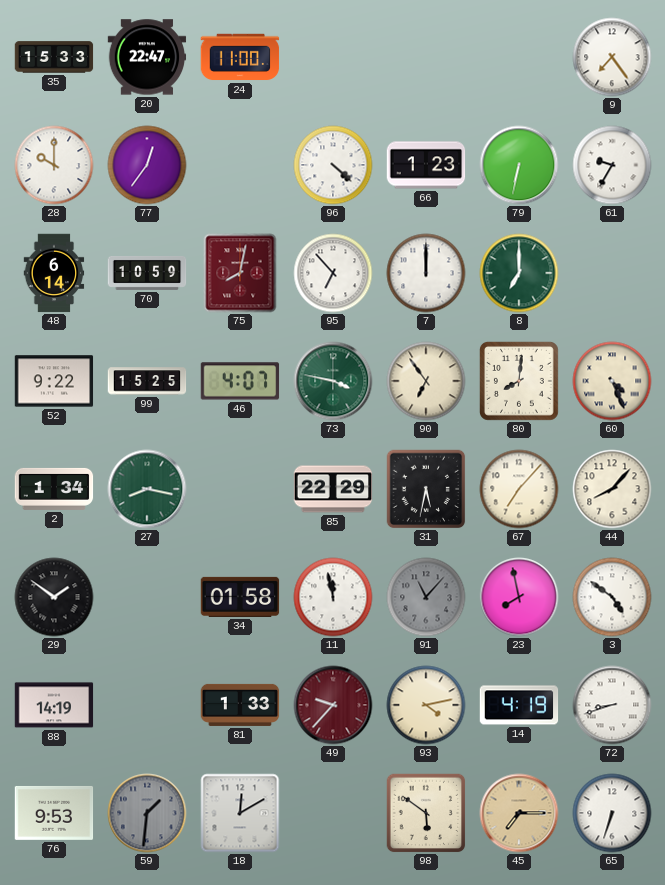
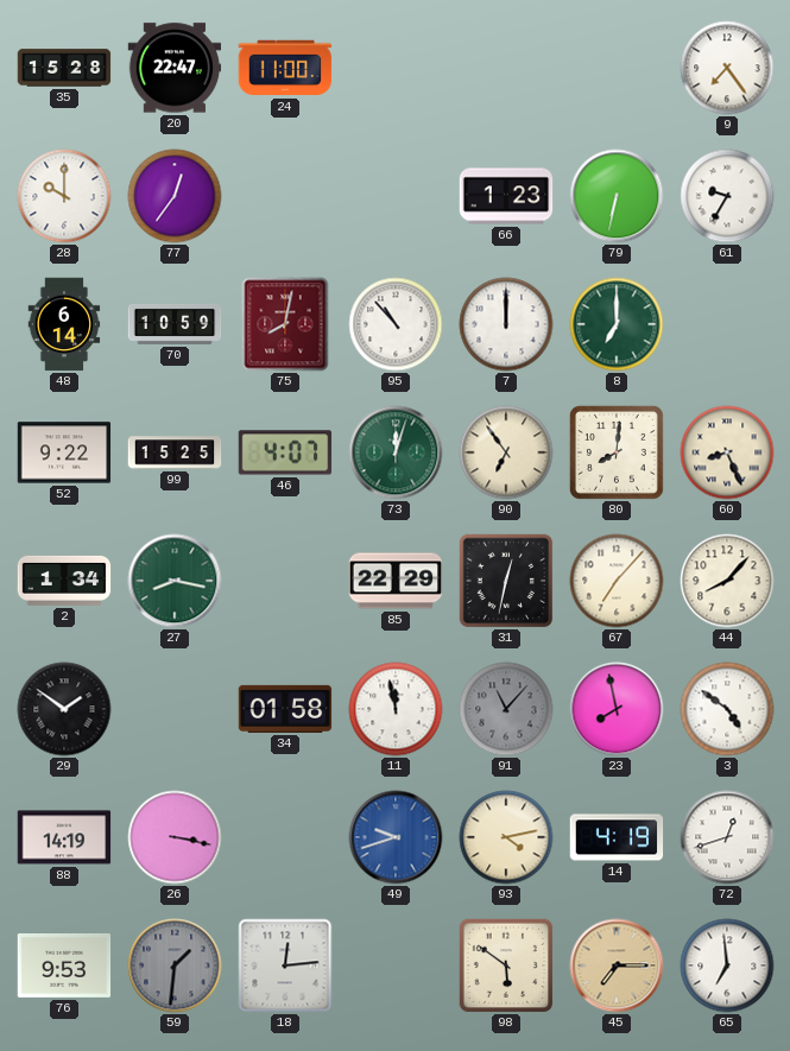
35: 15:33 -> 15:28
96: 4:22 -> none
95: 6:53 -> 10:53
73: 3:47 -> 12:03
60: 4:26 -> 8:26
31: 5:32 -> 12:32
26: none -> 3:17
81: 1:33 -> none
49: 9:37 -> 9:42
49 dial: burgundy -> blue
72: 8:42 -> 12:42
18: 12:10 -> 12:14
65: 6:33 -> 6:59
